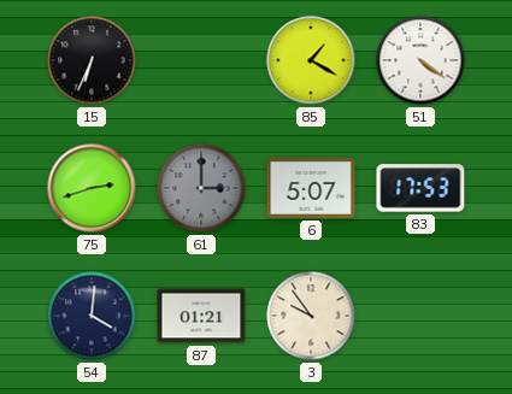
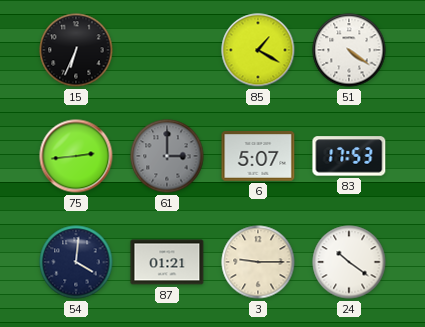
75: 2:42 -> 2:44
3: 9:54 -> 9:15
24: none -> 10:21
